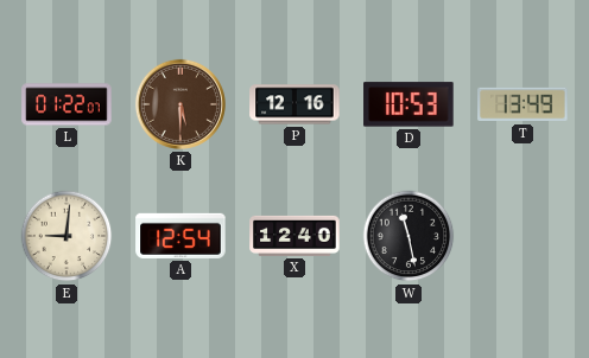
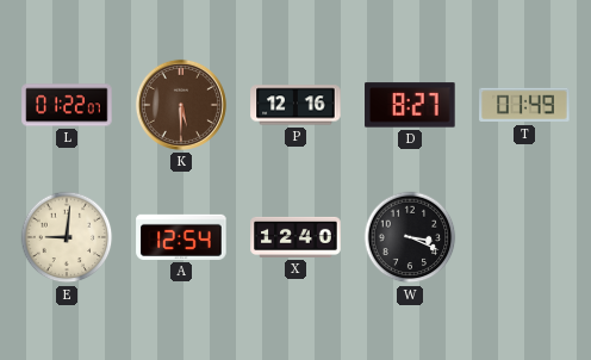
D: 10:53 -> 8:27
T: 13:49 -> 01:49
W: 11:28 -> 3:19
